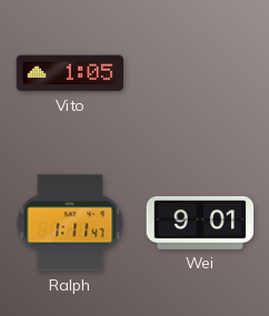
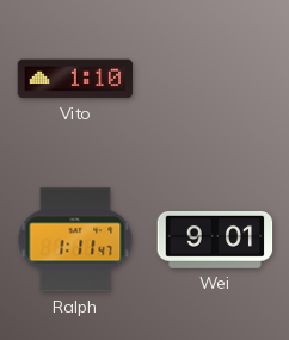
Vito: 1:05 -> 1:10
